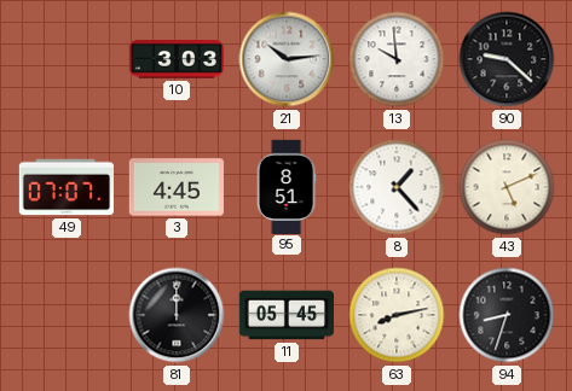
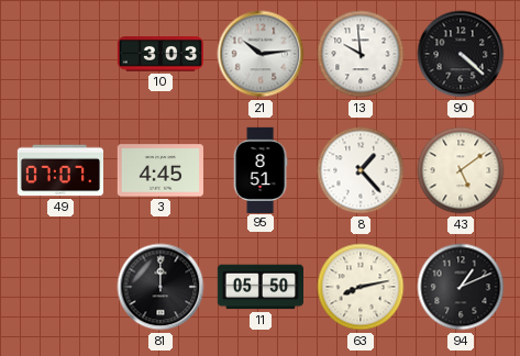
90: 9:22 -> 4:22
43: 5:11 -> 5:09
11: 05:45 -> 05:50
94: 8:33 -> 1:11
